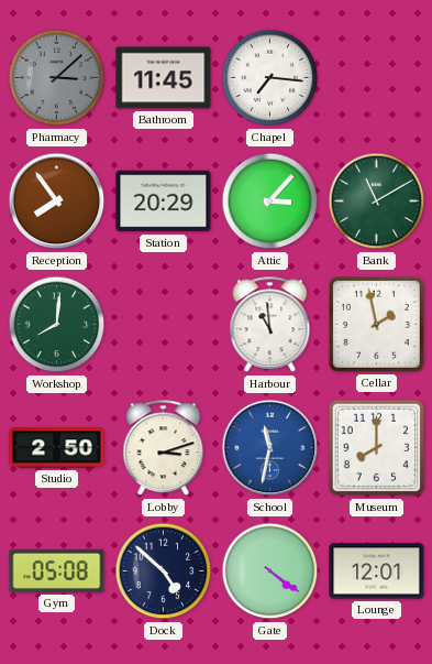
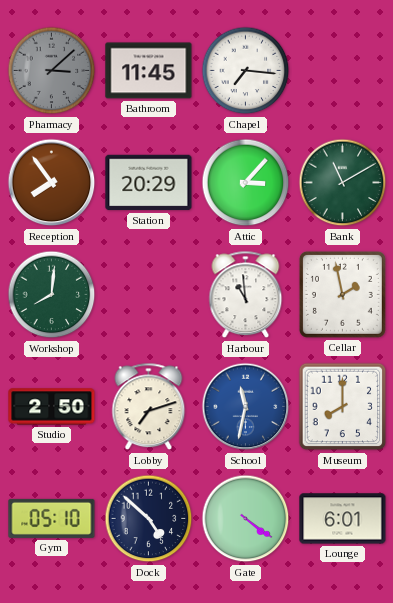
Lobby: 3:12 -> 7:12
Gym: 05:08 -> 05:10
Lounge: 12:01 -> 6:01
